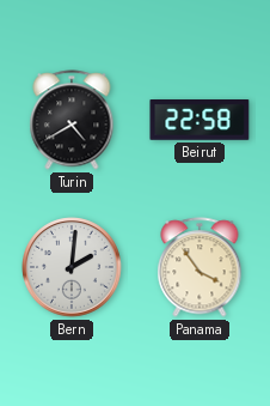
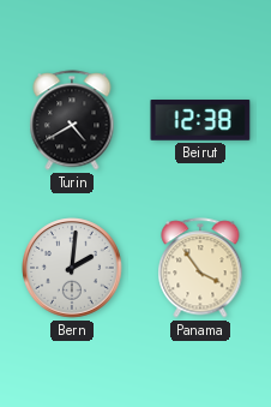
Beirut: 22:58 -> 12:38
